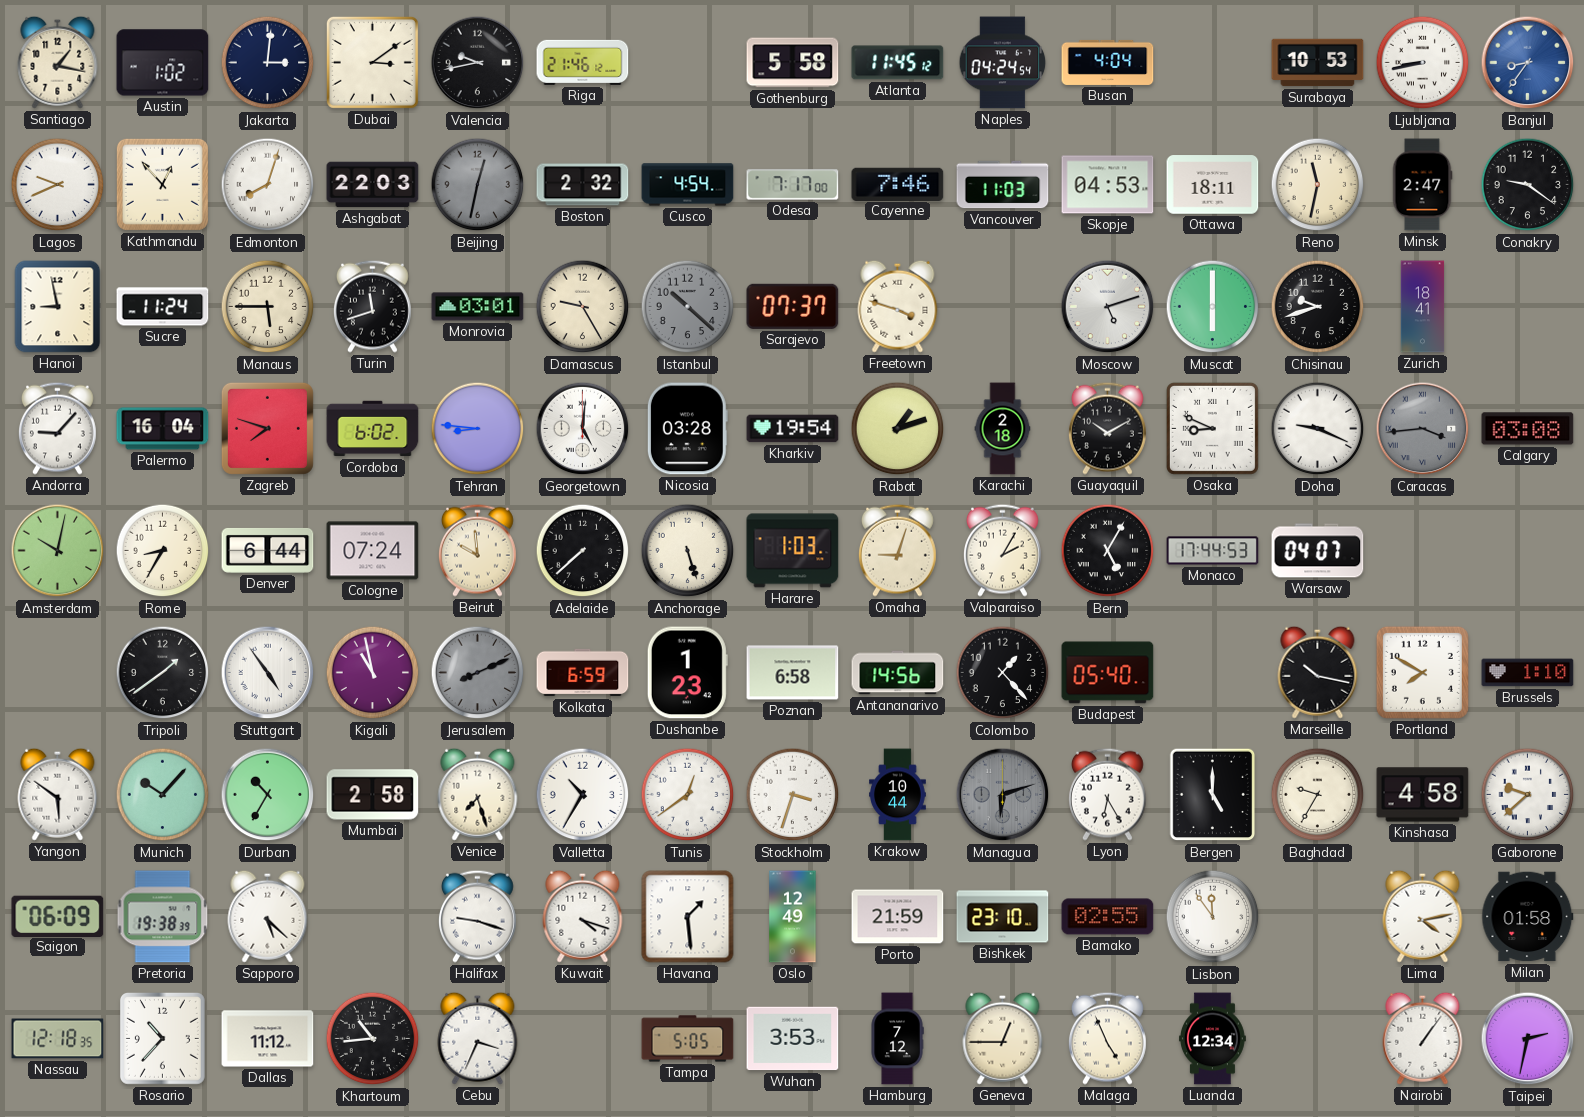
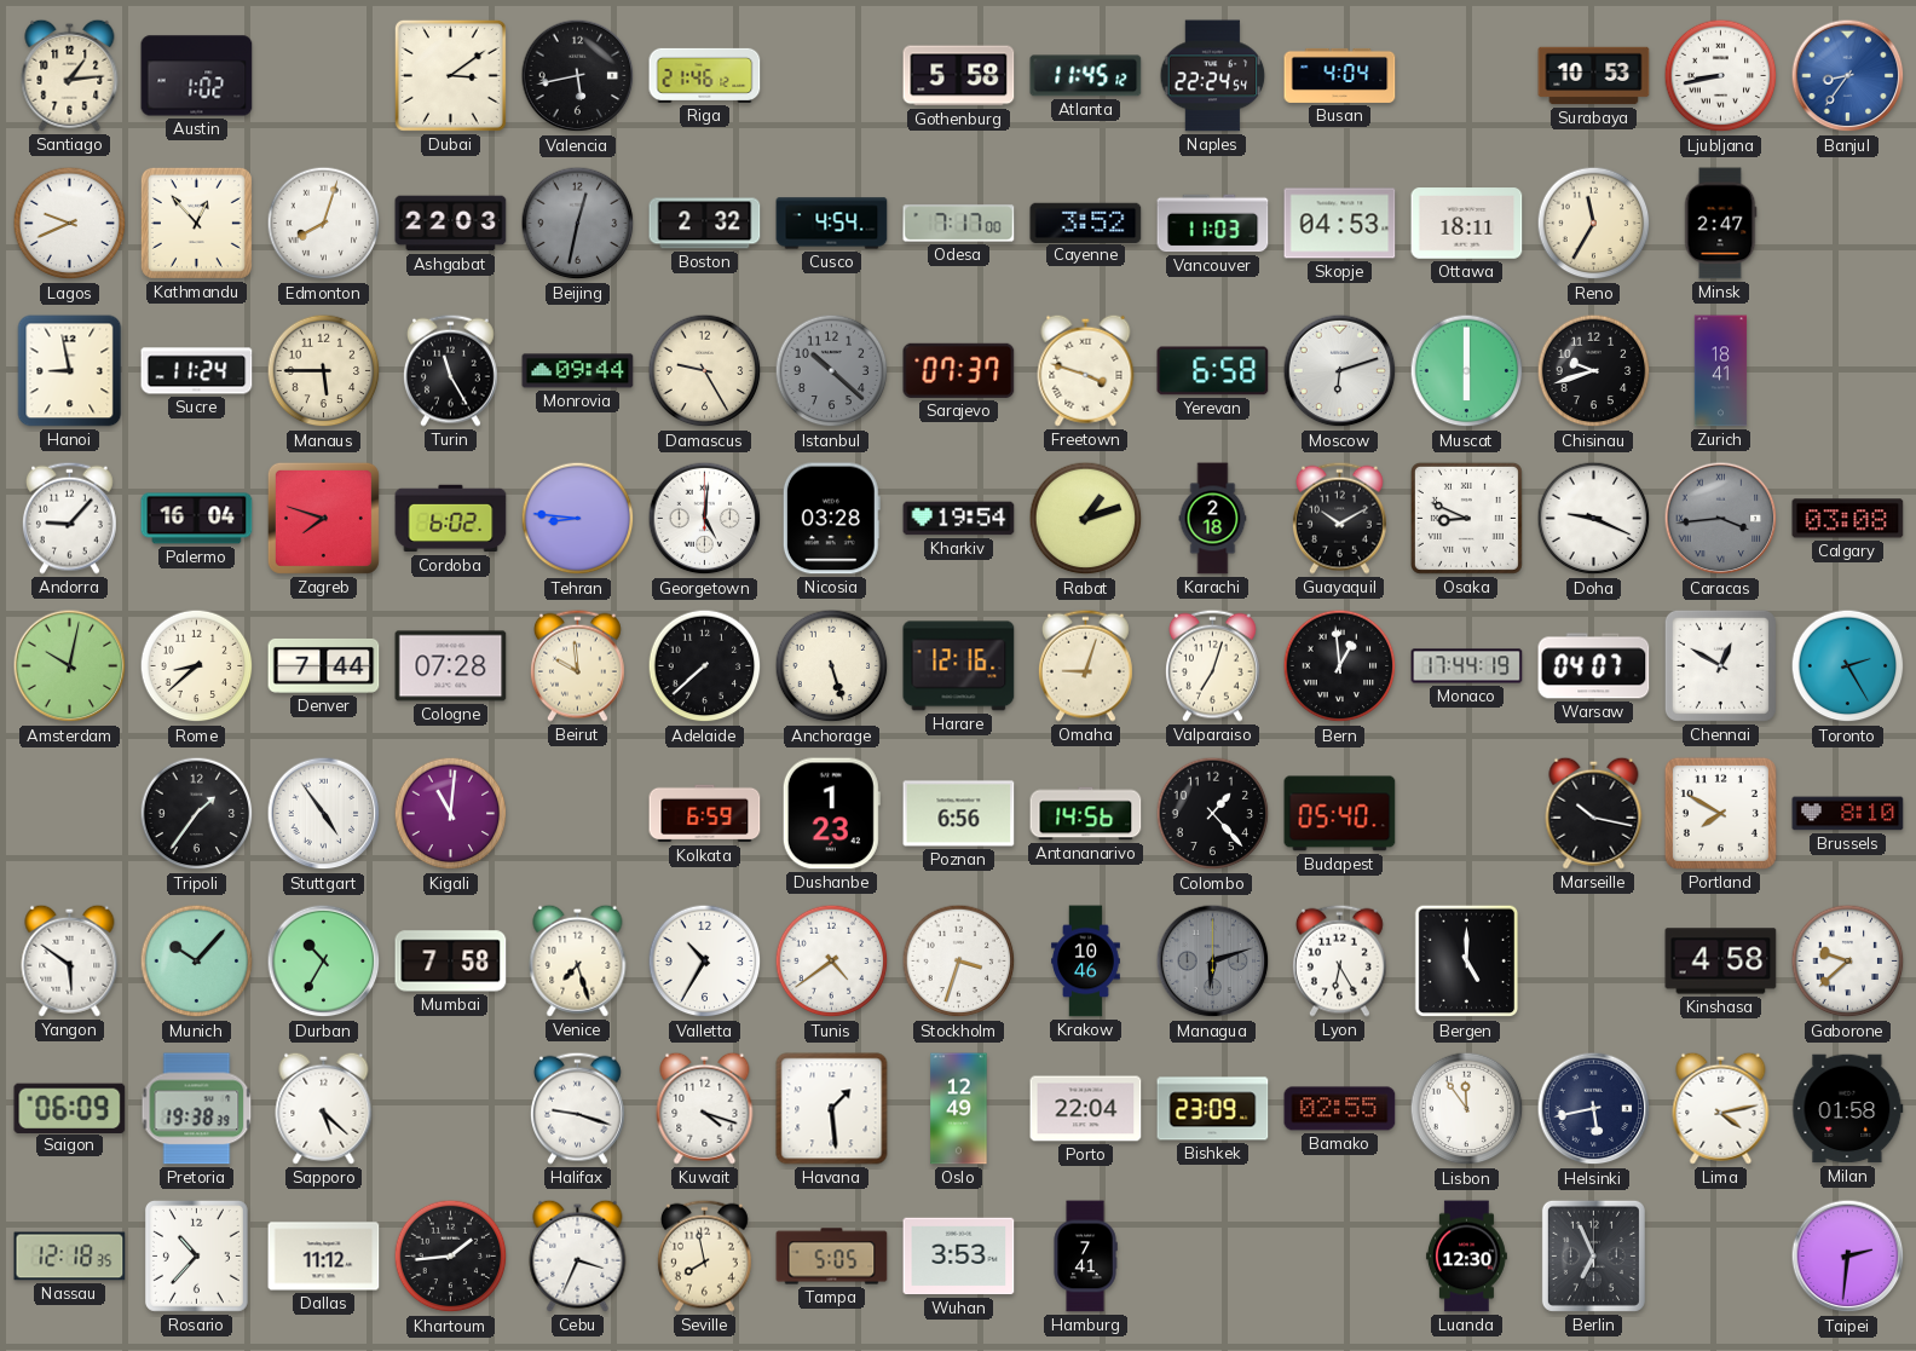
Santiago: 1:17 -> 1:14
Jakarta: 3:01 -> none
Valencia: 9:43 -> 5:43
Naples: 04:24 -> 22:24
Cayenne: 7:46 -> 3:52
Reno: 11:32 -> 11:35
Conakry: 9:21 -> none
Turin: 11:42 -> 11:25
Monrovia: 03:01 -> 09:44
Yerevan: none -> 6:58
Moscow: 5:12 -> 6:12
Rome: 8:35 -> 8:38
Denver: 6:44 -> 7:44
Cologne: 07:24 -> 07:28
Harare: 1:03 -> 12:16
Valparaiso: 2:05 -> 7:03
Bern: 5:05 -> 12:59
Monaco: 17:44:53 -> 17:44:19
Chennai: none -> 12:50
Toronto: none -> 2:25
Tripoli: 1:39 -> 1:36
Kigali: 10:58 -> 11:01
Jerusalem: 8:11 -> none
Poznan: 6:58 -> 6:56
Brussels: 1:10 -> 8:10
Mumbai: 2:58 -> 7:58
Tunis: 12:39 -> 4:39
Krakow: 10:44 -> 10:46
Baghdad: 9:35 -> none
Porto: 21:59 -> 22:04
Bishkek: 23:10 -> 23:09
Helsinki: none -> 5:43
Khartoum: 10:44 -> 1:44
Seville: none -> 7:58
Hamburg: 7:12 -> 7:41
Geneva: 12:45 -> none
Malaga: 4:56 -> none
Luanda: 12:34 -> 12:30
Berlin: none -> 6:56
Nairobi: 1:06 -> none
Taipei: 2:32 -> 2:31
